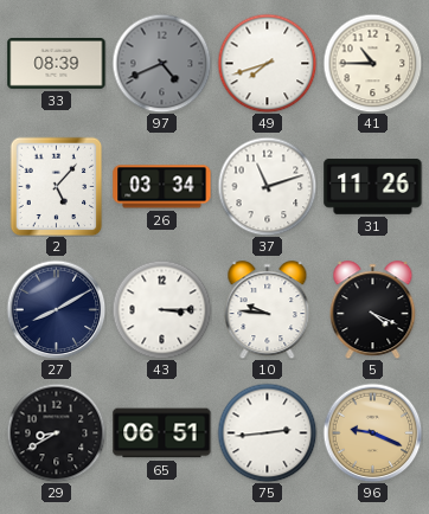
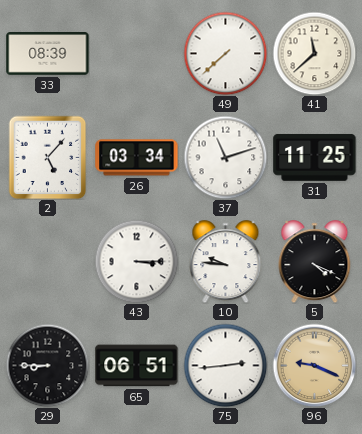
97: 4:41 -> none
49: 7:42 -> 7:38
41: 10:45 -> 11:38
31: 11:26 -> 11:25
27: 8:10 -> none
29: 8:40 -> 8:45
